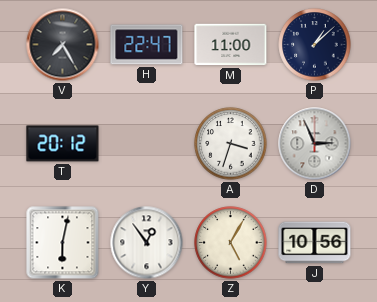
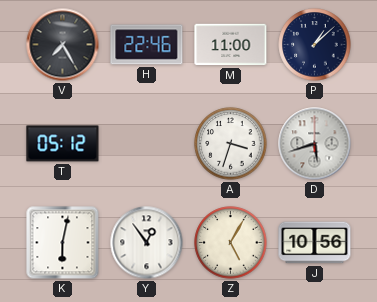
H: 22:47 -> 22:46
T: 20:12 -> 05:12
D: 2:56 -> 5:42
